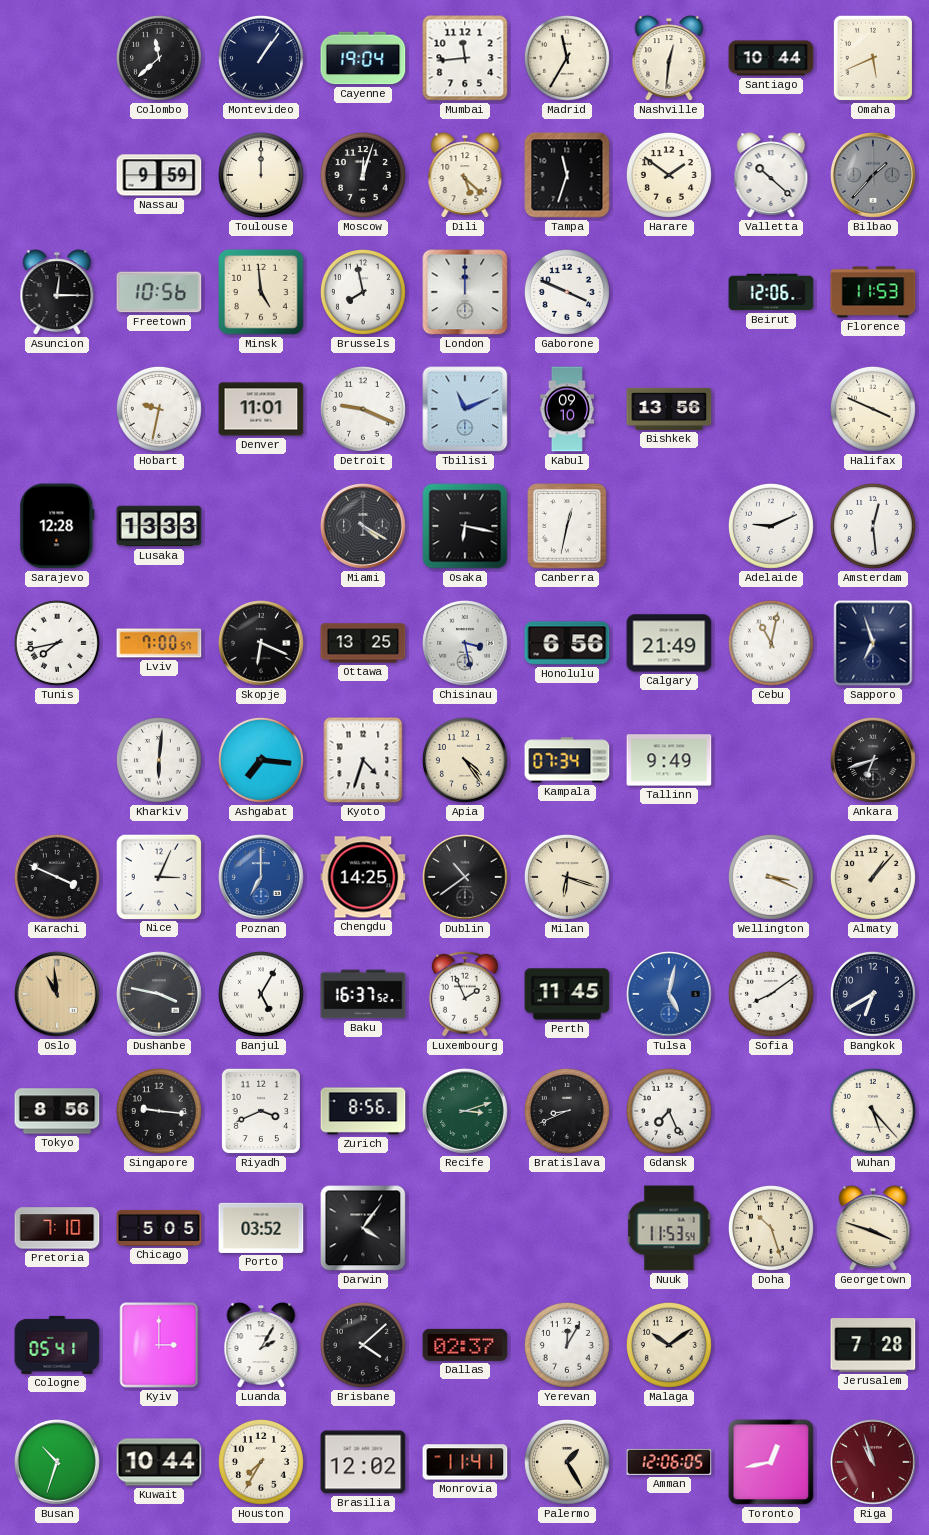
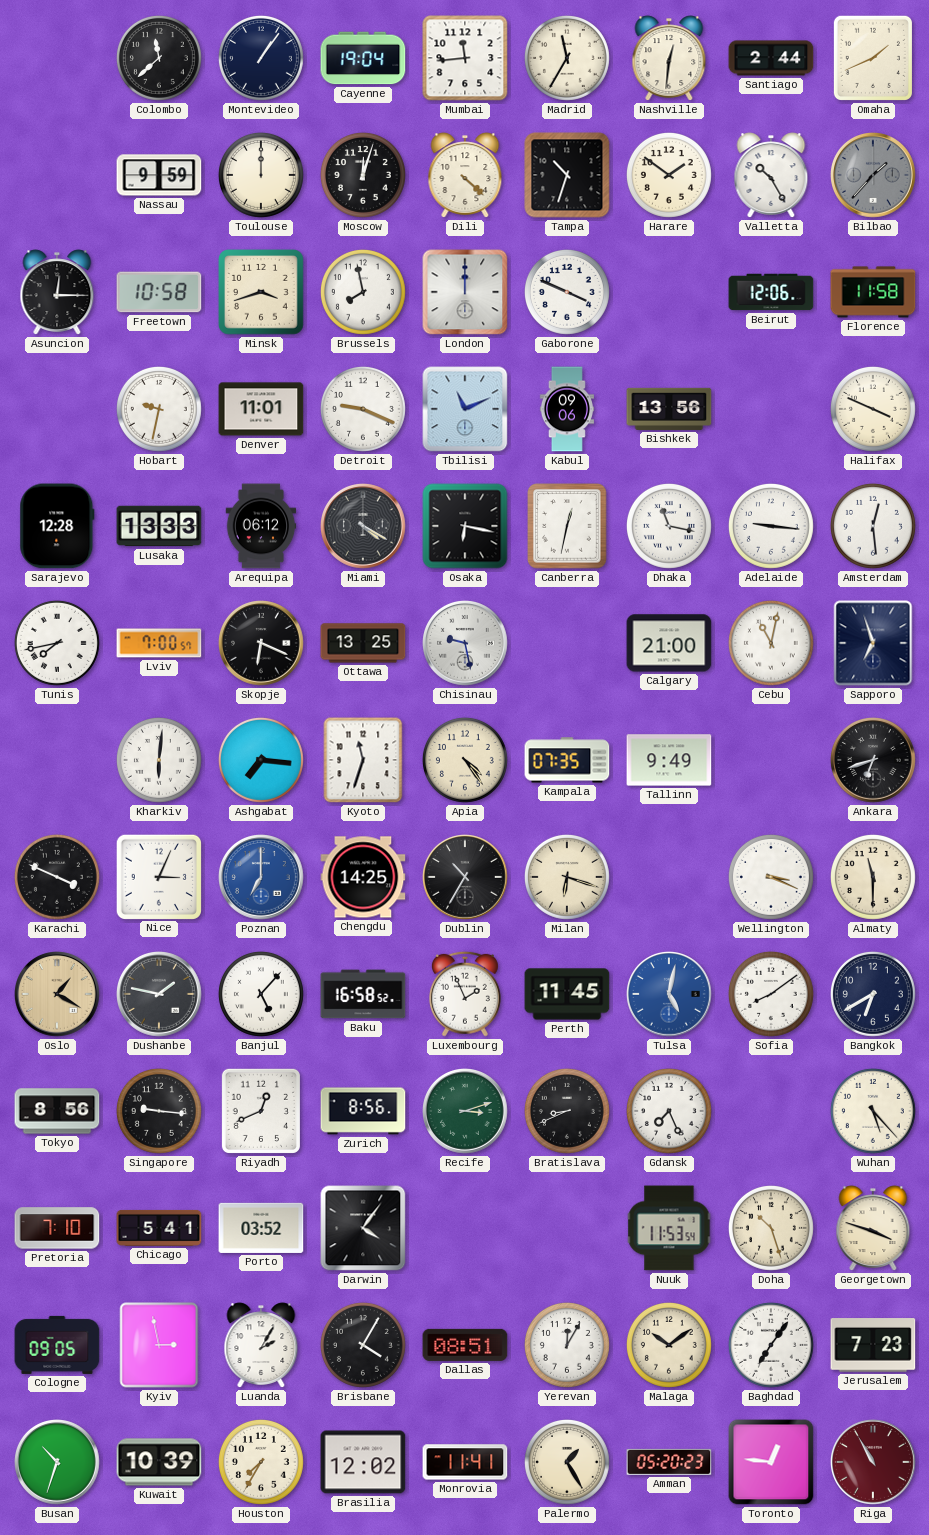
Santiago: 10:44 -> 2:44
Omaha: 5:41 -> 1:41
Dili: 5:22 -> 4:22
Tampa: 11:33 -> 10:33
Valletta: 10:22 -> 10:25
Freetown: 10:56 -> 10:58
Minsk: 4:59 -> 3:42
Florence: 11:53 -> 11:58
Kabul: 09:10 -> 09:06
Arequipa: none -> 06:12
Dhaka: none -> 11:17
Adelaide: 9:11 -> 9:16
Chisinau: 3:28 -> 9:28
Honolulu: 6:56 -> none
Calgary: 21:49 -> 21:00
Kyoto: 4:33 -> 11:33
Kampala: 07:34 -> 07:35
Dublin: 10:39 -> 10:35
Almaty: 1:07 -> 11:30
Oslo: 10:59 -> 1:20
Dushanbe: 3:47 -> 1:47
Banjul: 5:05 -> 5:07
Baku: 16:37 -> 16:58
Riyadh: 3:41 -> 12:41
Chicago: 5:05 -> 5:41
Cologne: 05:41 -> 09:05
Kyiv: 3:00 -> 2:58
Brisbane: 4:08 -> 4:05
Dallas: 02:37 -> 08:51
Baghdad: none -> 7:06
Jerusalem: 7:28 -> 7:23
Kuwait: 10:44 -> 10:39
Amman: 12:06 -> 05:20
Toronto: 12:43 -> 12:46
Riga: 10:57 -> 10:55
